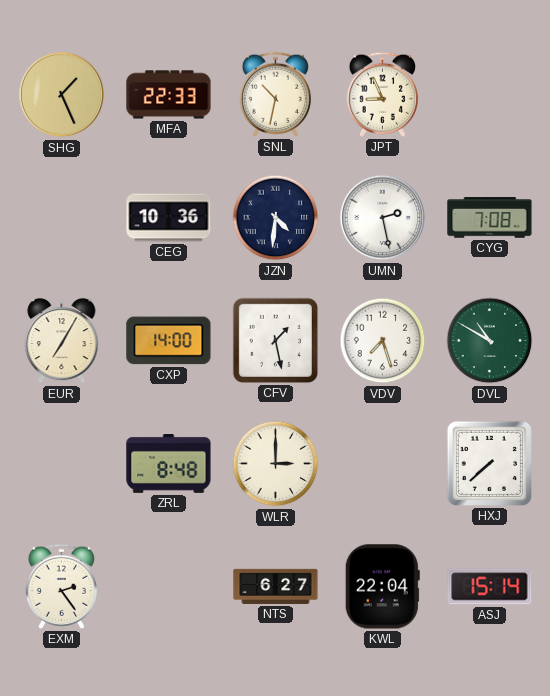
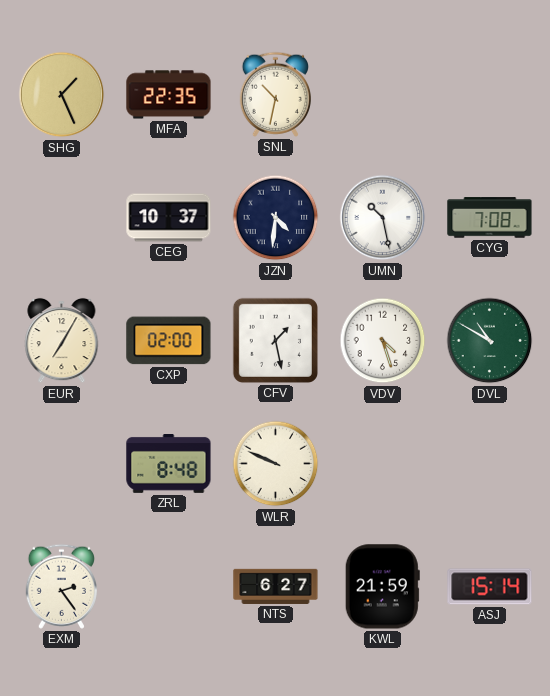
MFA: 22:33 -> 22:35
JPT: 8:56 -> none
CEG: 10:36 -> 10:37
UMN: 2:28 -> 10:28
CXP: 14:00 -> 02:00
VDV: 7:27 -> 4:27
WLR: 3:00 -> 9:49
HXJ: 7:38 -> none
KWL: 22:04 -> 21:59
